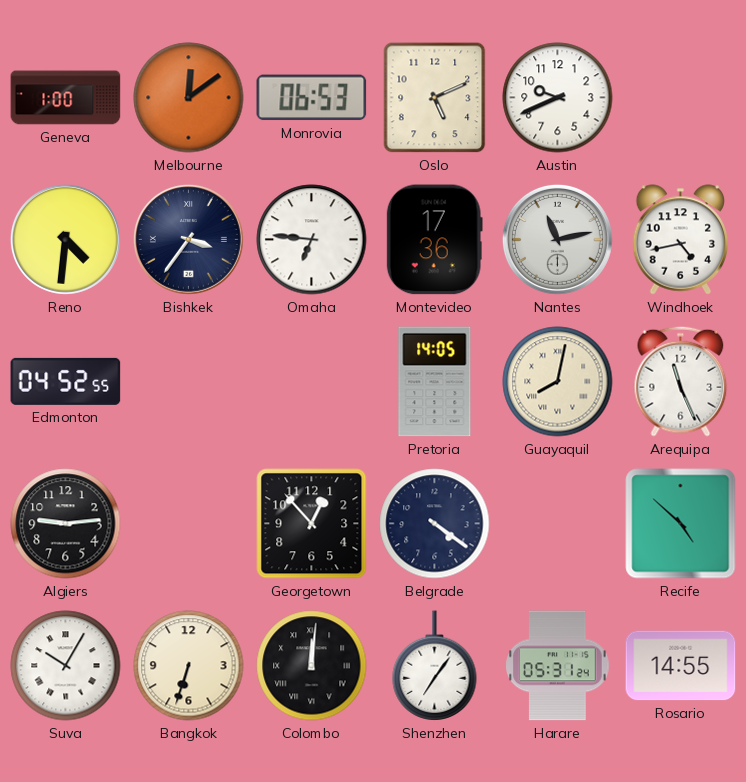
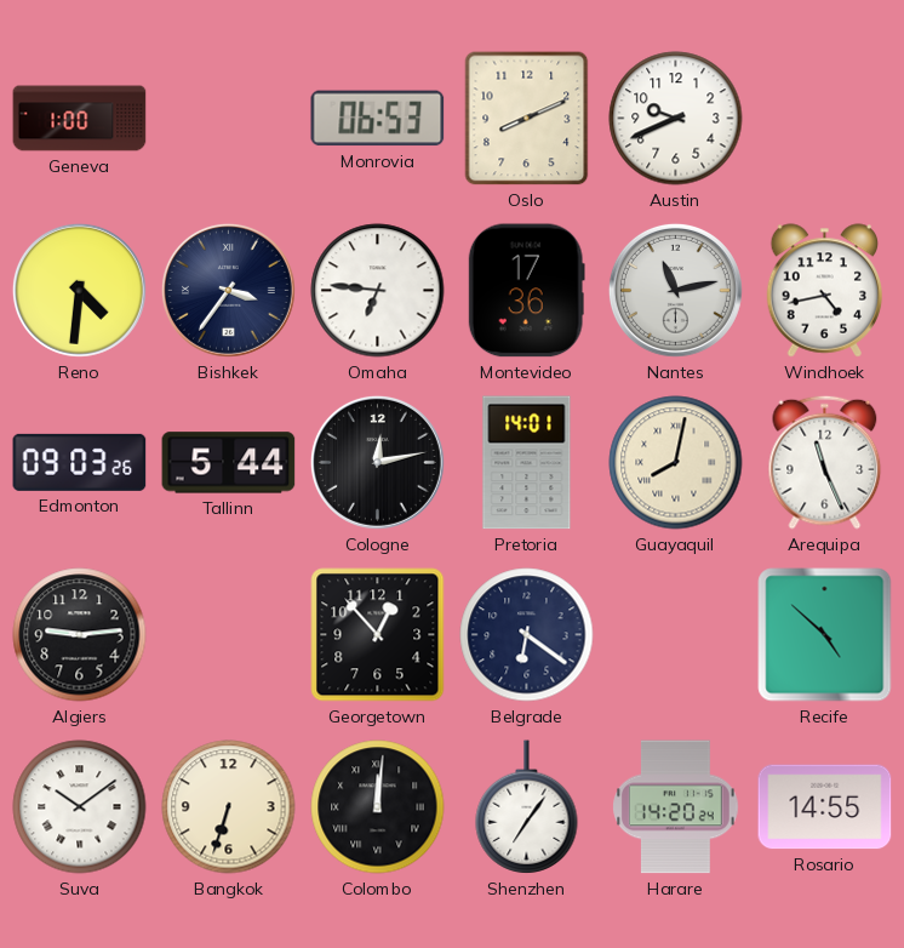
Melbourne: 12:09 -> none
Oslo: 5:11 -> 8:11
Edmonton: 04:52 -> 09:03
Tallinn: none -> 5:44
Cologne: none -> 12:13
Pretoria: 14:05 -> 14:01
Belgrade: 4:21 -> 6:21
Suva: 10:05 -> 10:09
Harare: 05:31 -> 14:20
